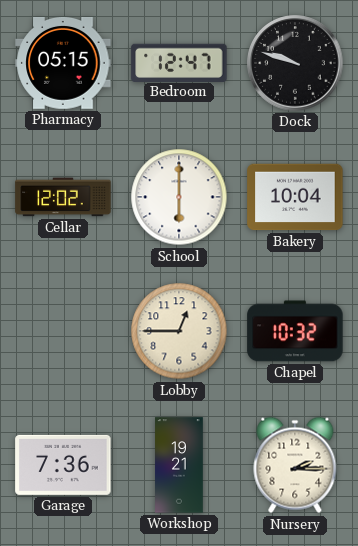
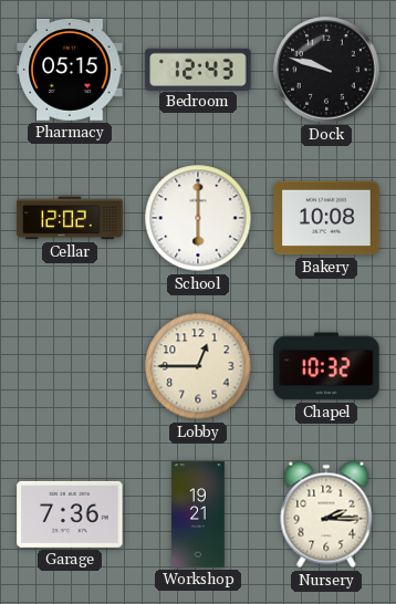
Bedroom: 12:47 -> 12:43
Bakery: 10:04 -> 10:08
